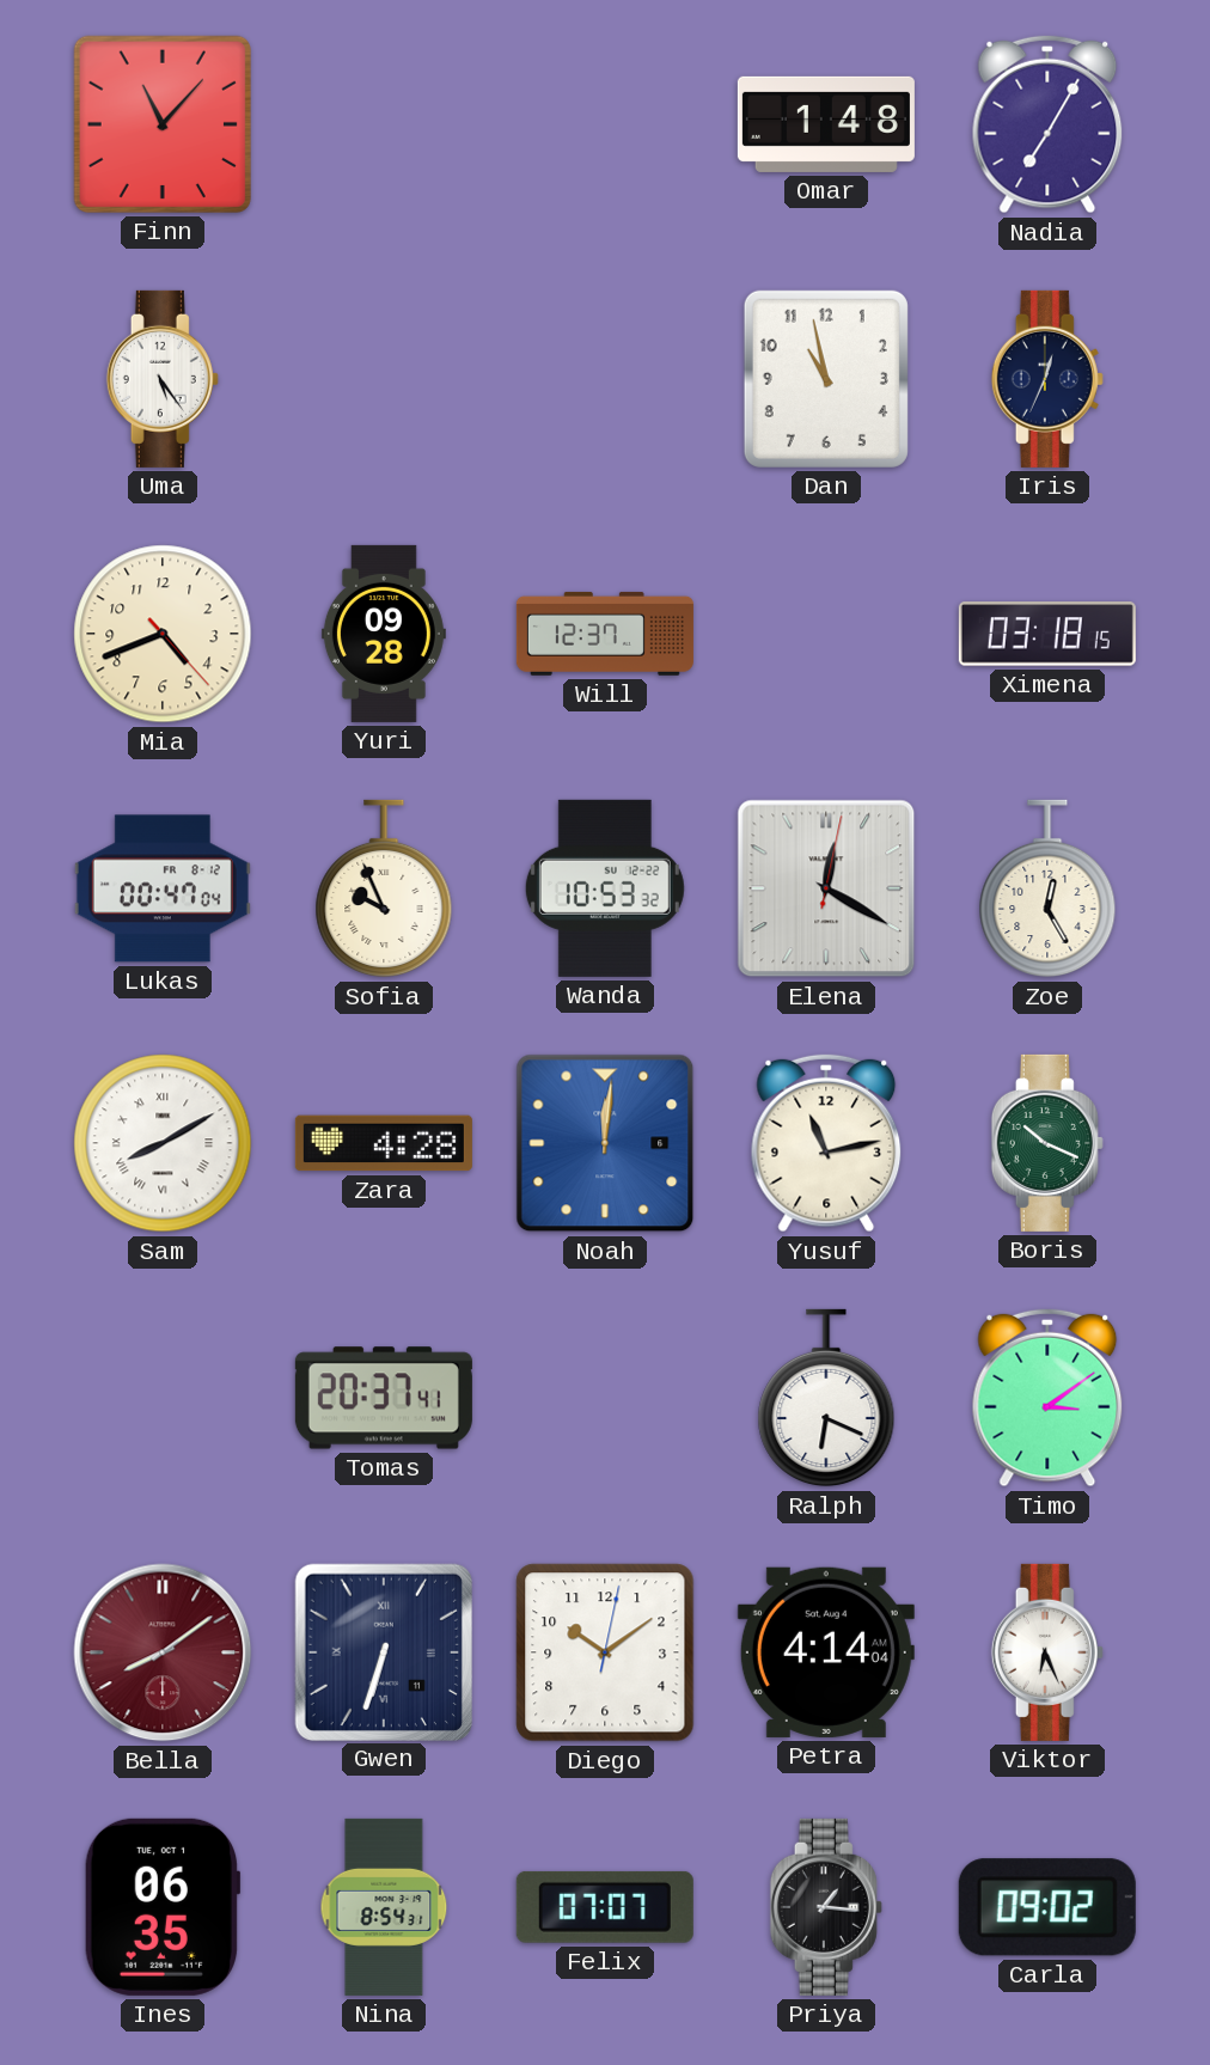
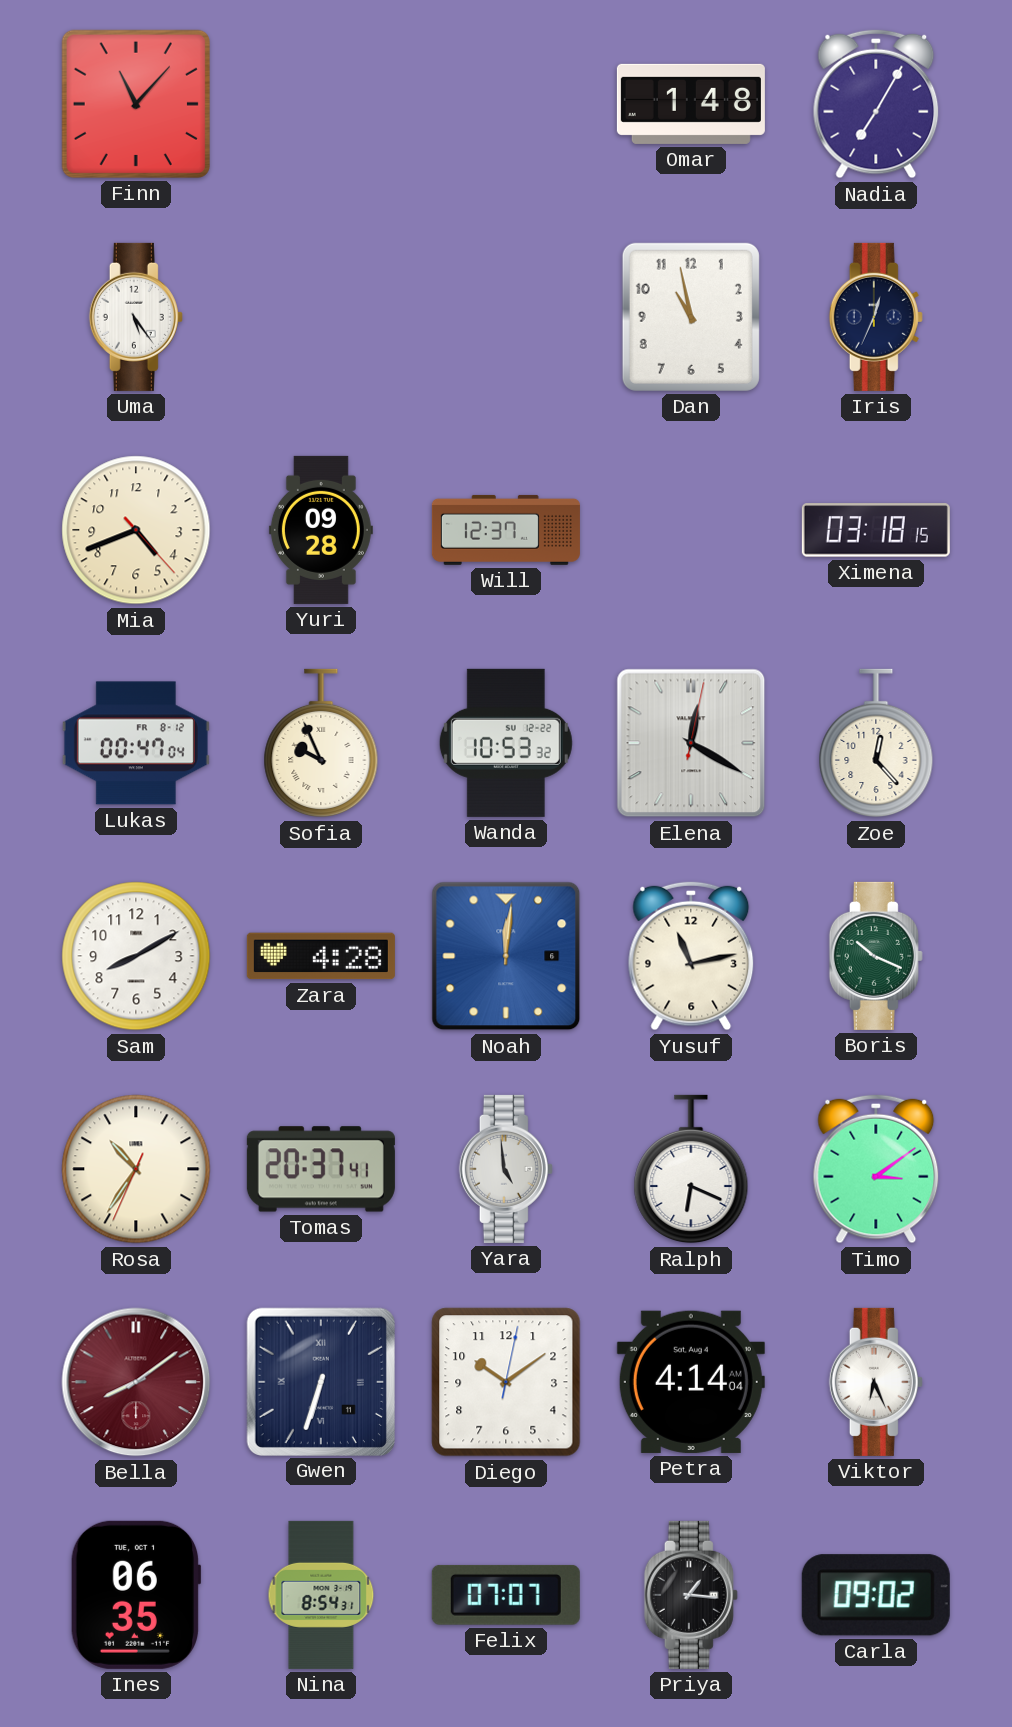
Zoe: 12:25 -> 12:23
Sam numerals: Roman -> Arabic
Rosa: none -> 10:35
Yara: none -> 4:59
